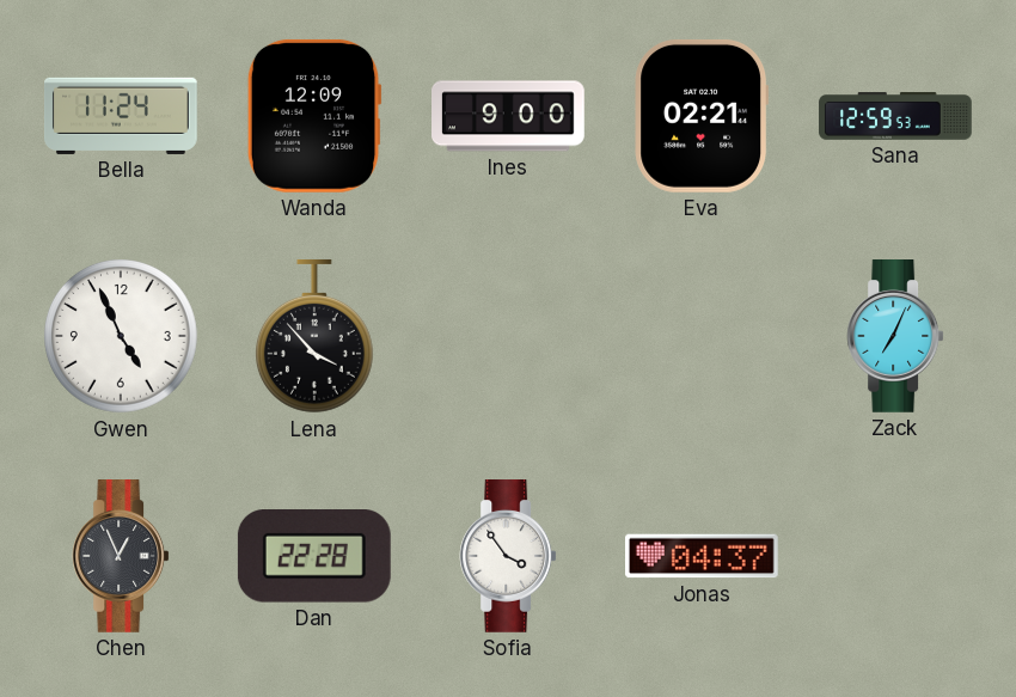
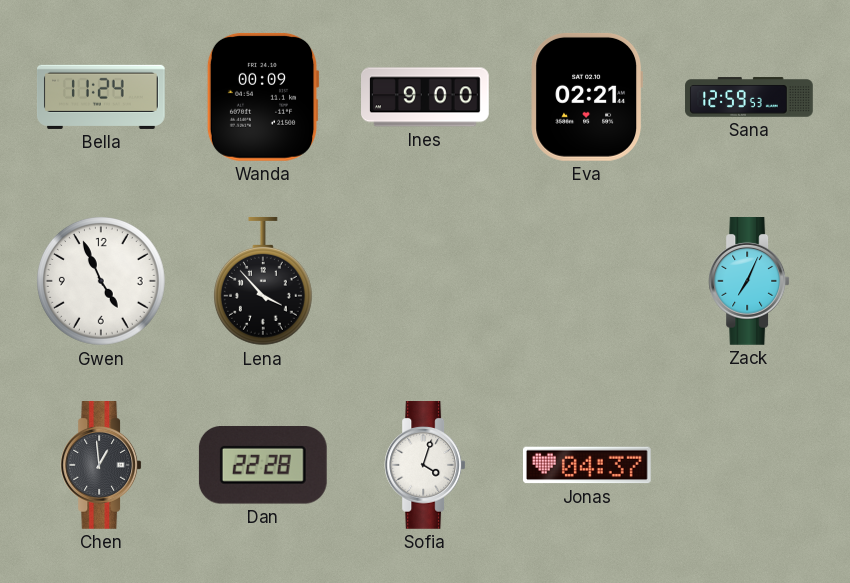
Wanda: 12:09 -> 00:09
Chen: 12:56 -> 12:59
Sofia: 3:54 -> 4:03
